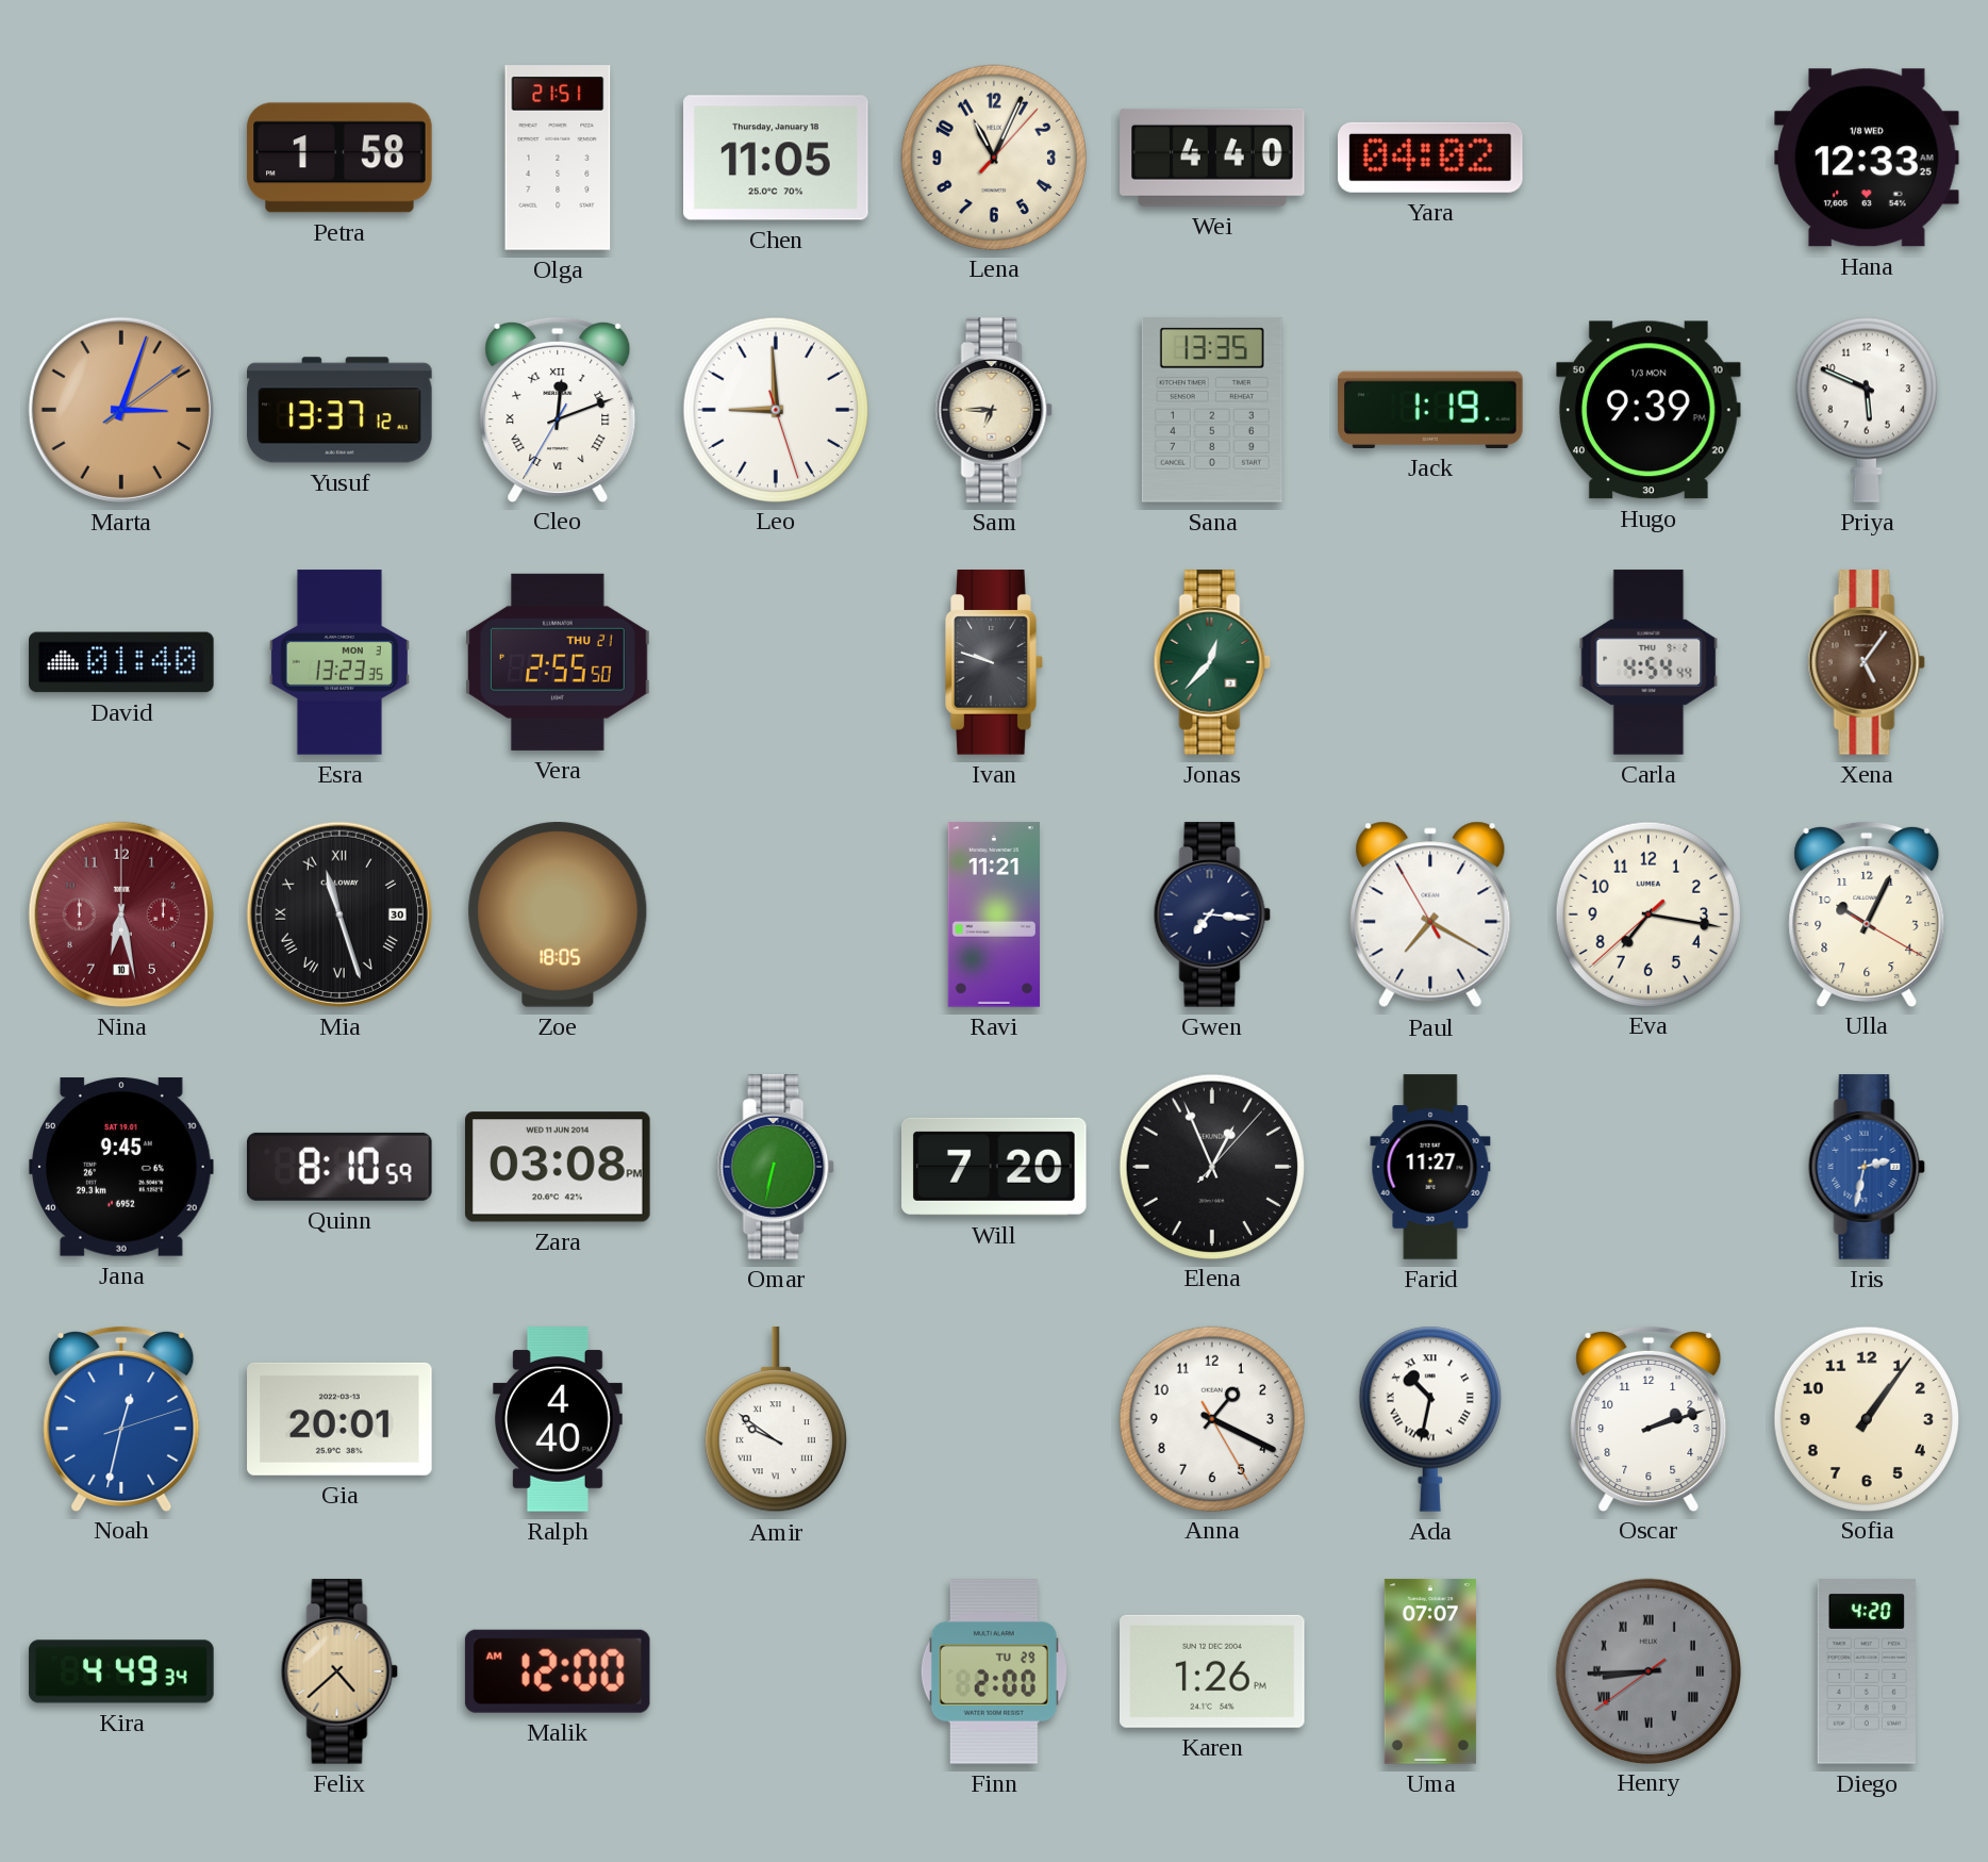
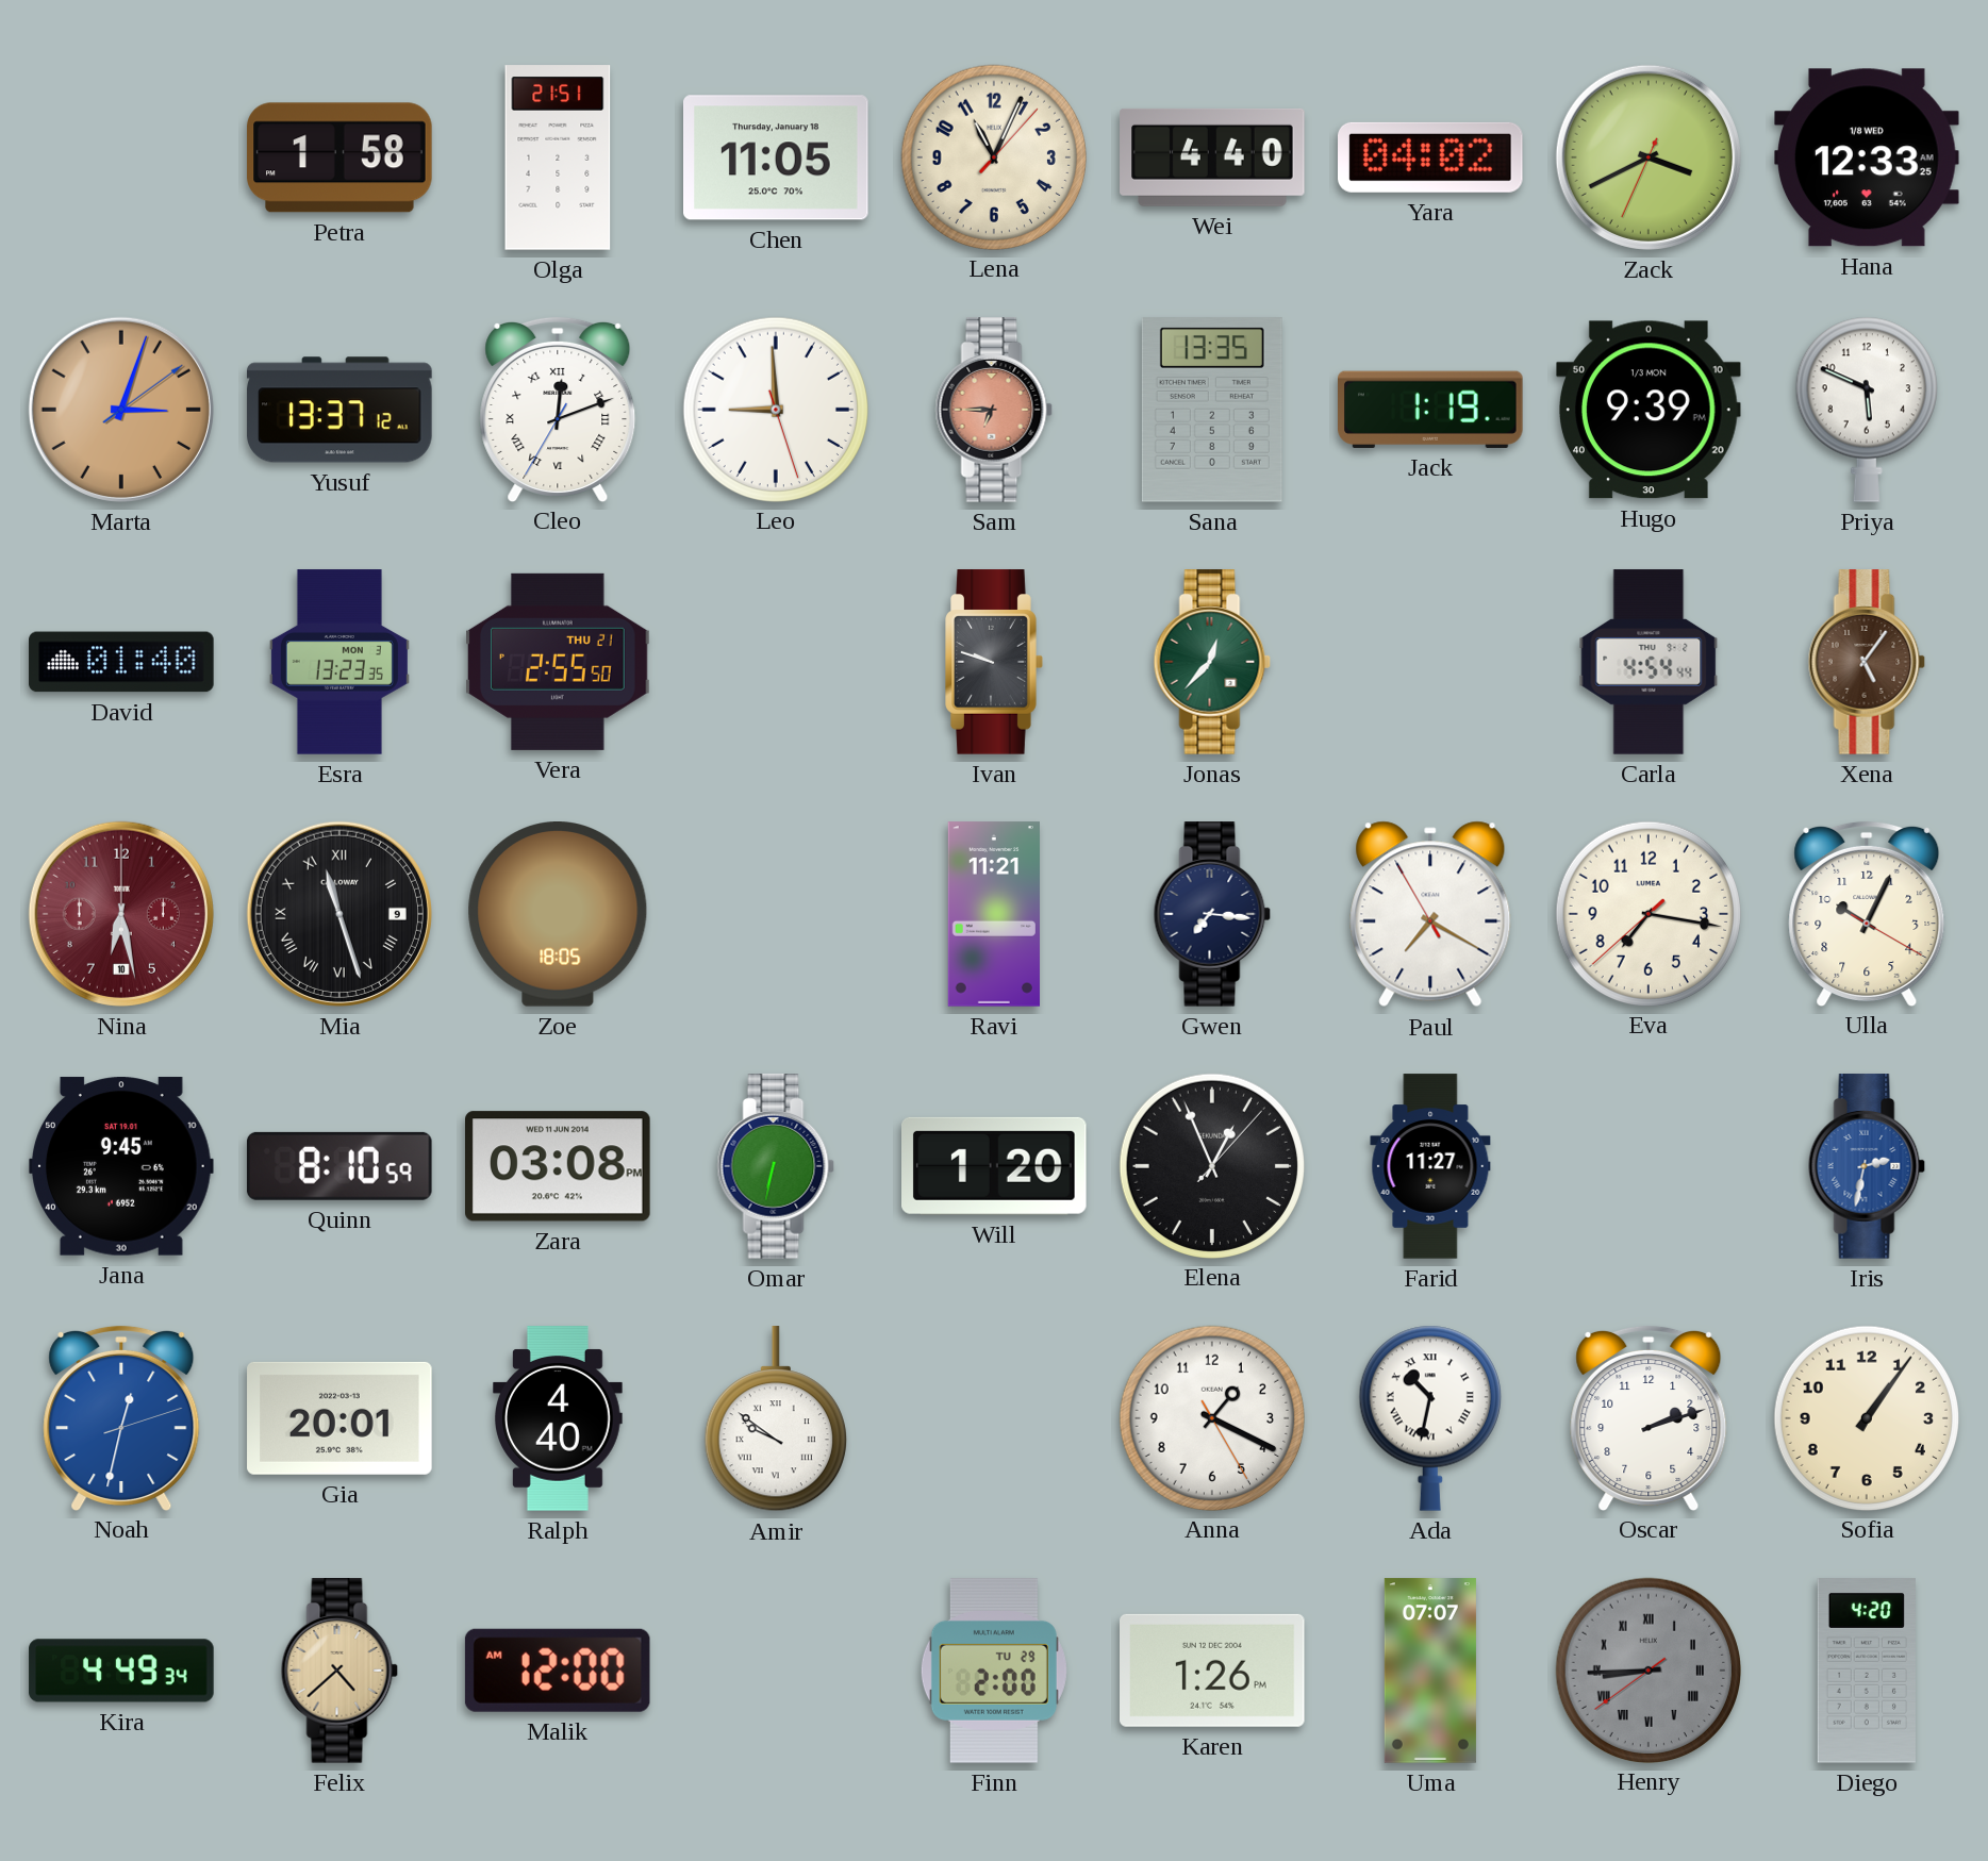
Zack: none -> 3:40
Sam dial: cream -> salmon
Mia date: 30 -> 9
Will: 7:20 -> 1:20
